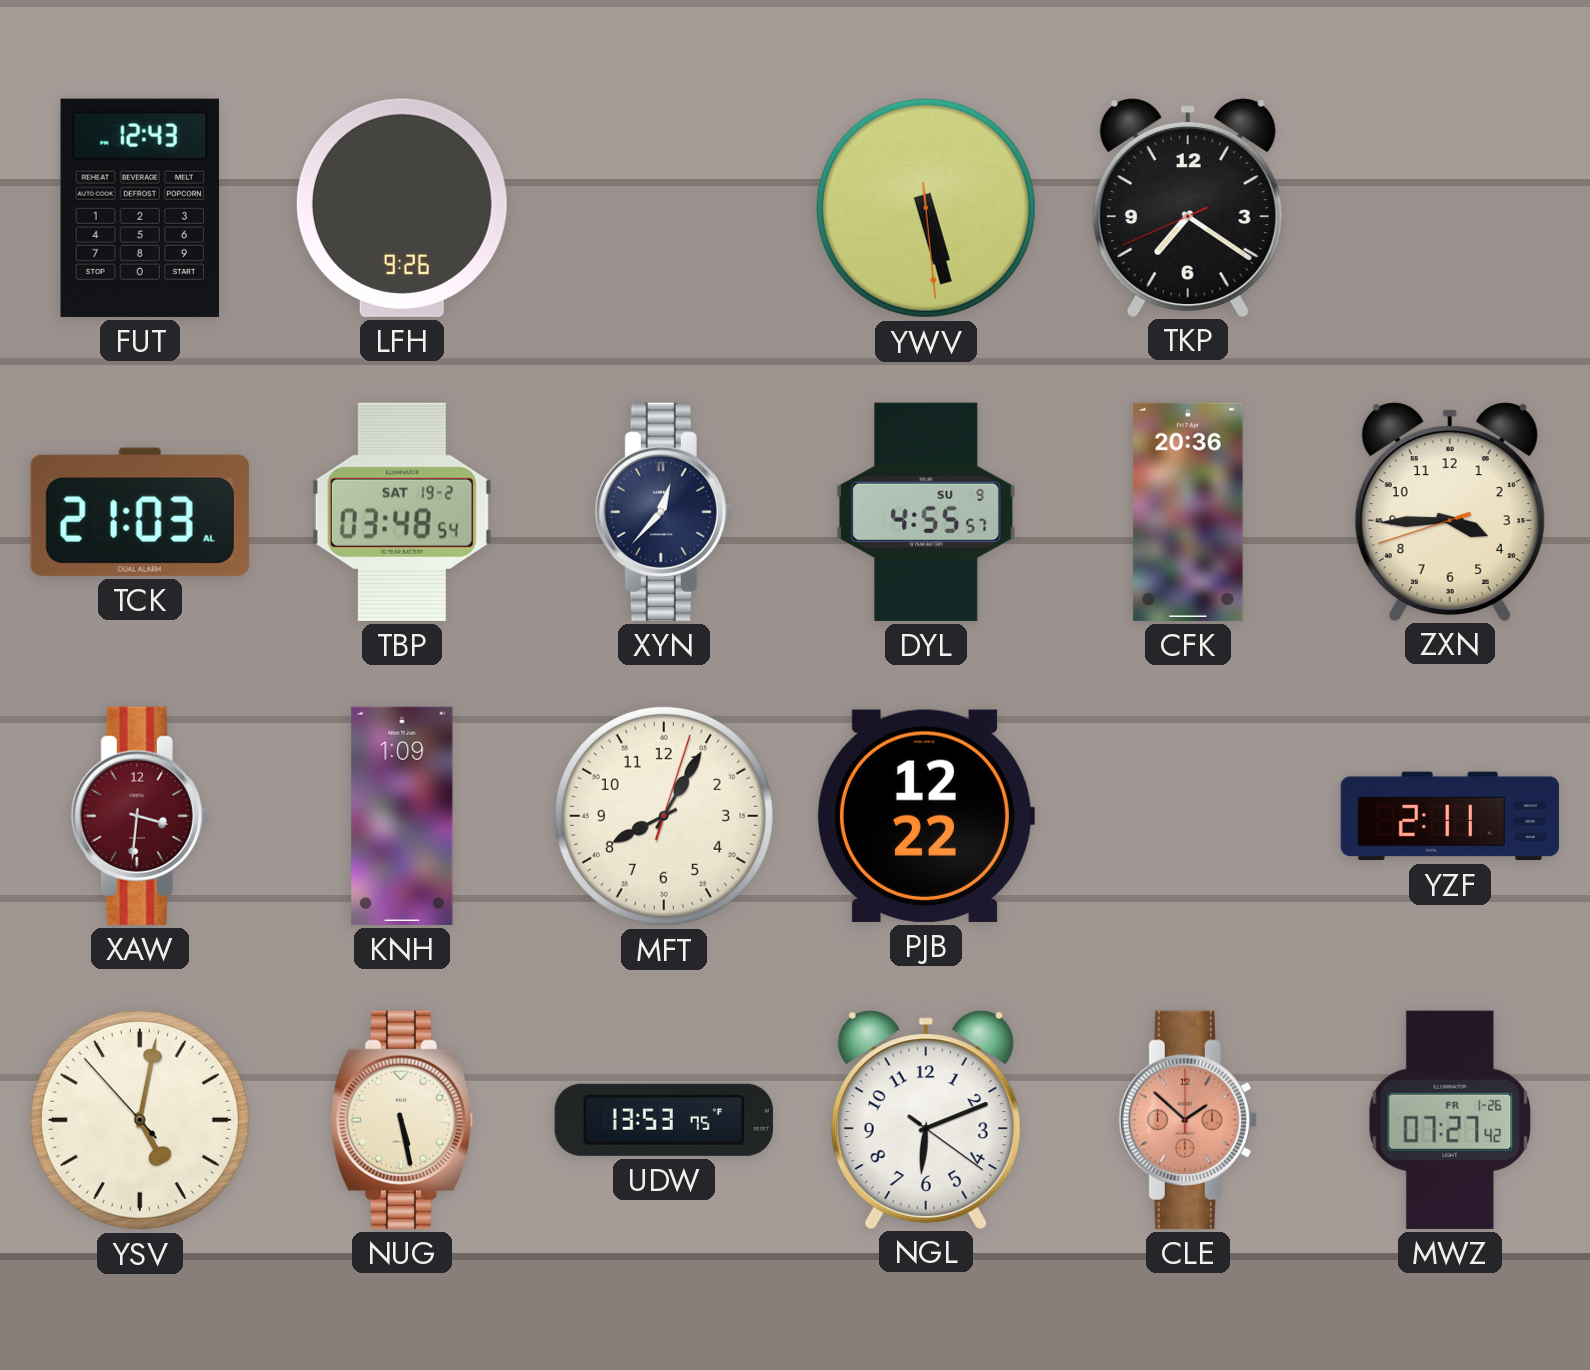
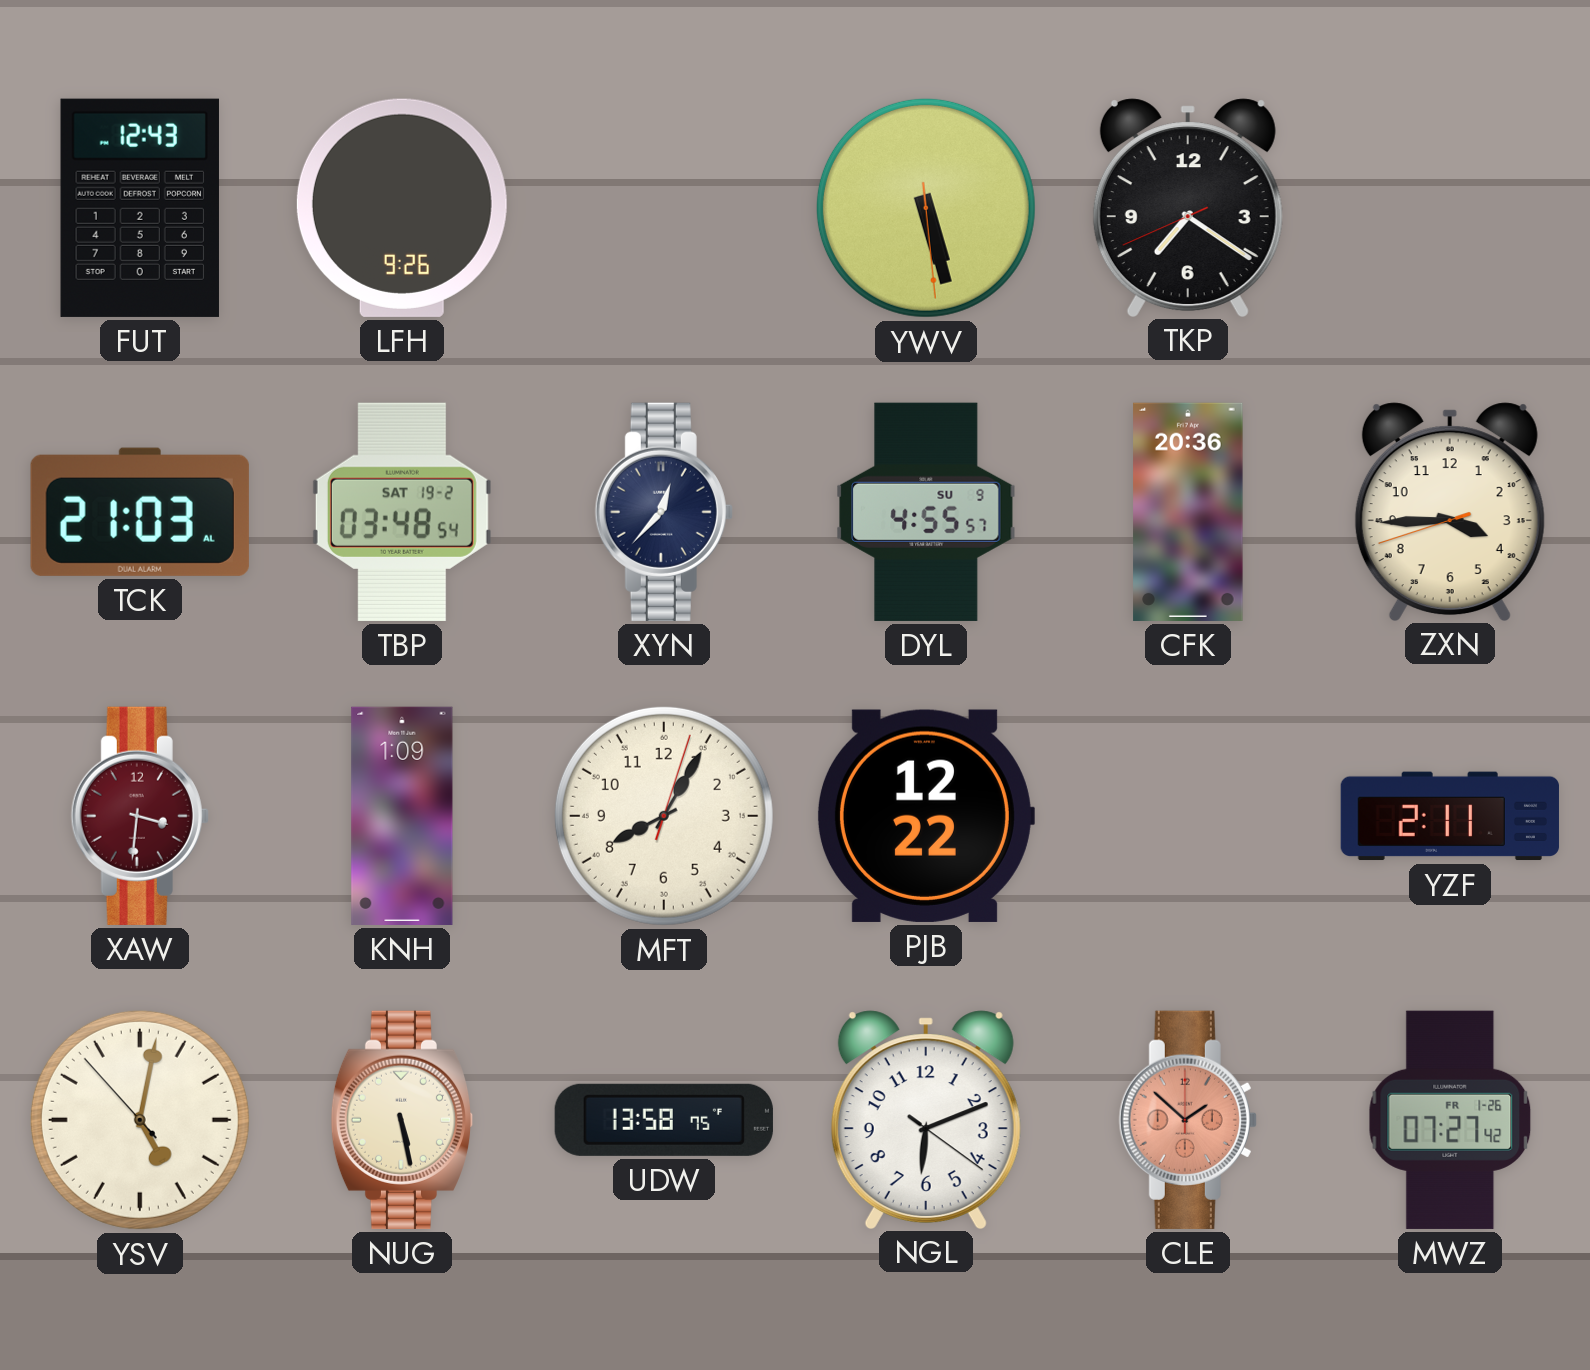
UDW: 13:53 -> 13:58
